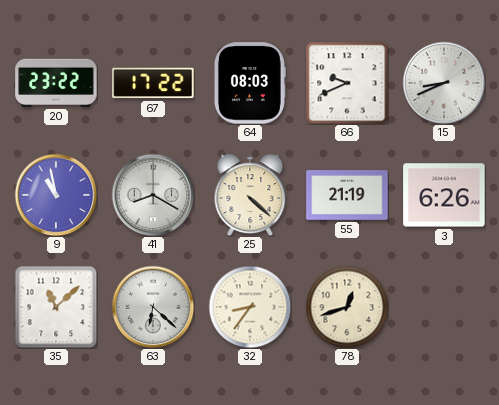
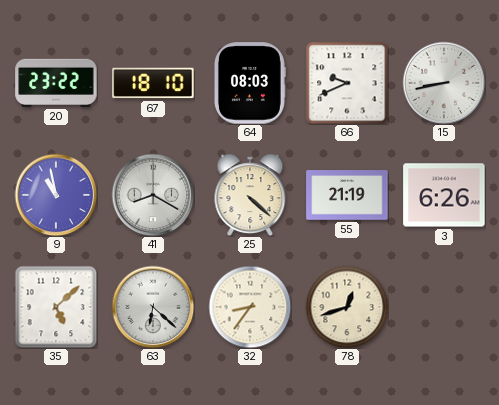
67: 17:22 -> 18:10
15: 8:41 -> 8:43
35: 11:08 -> 5:08
